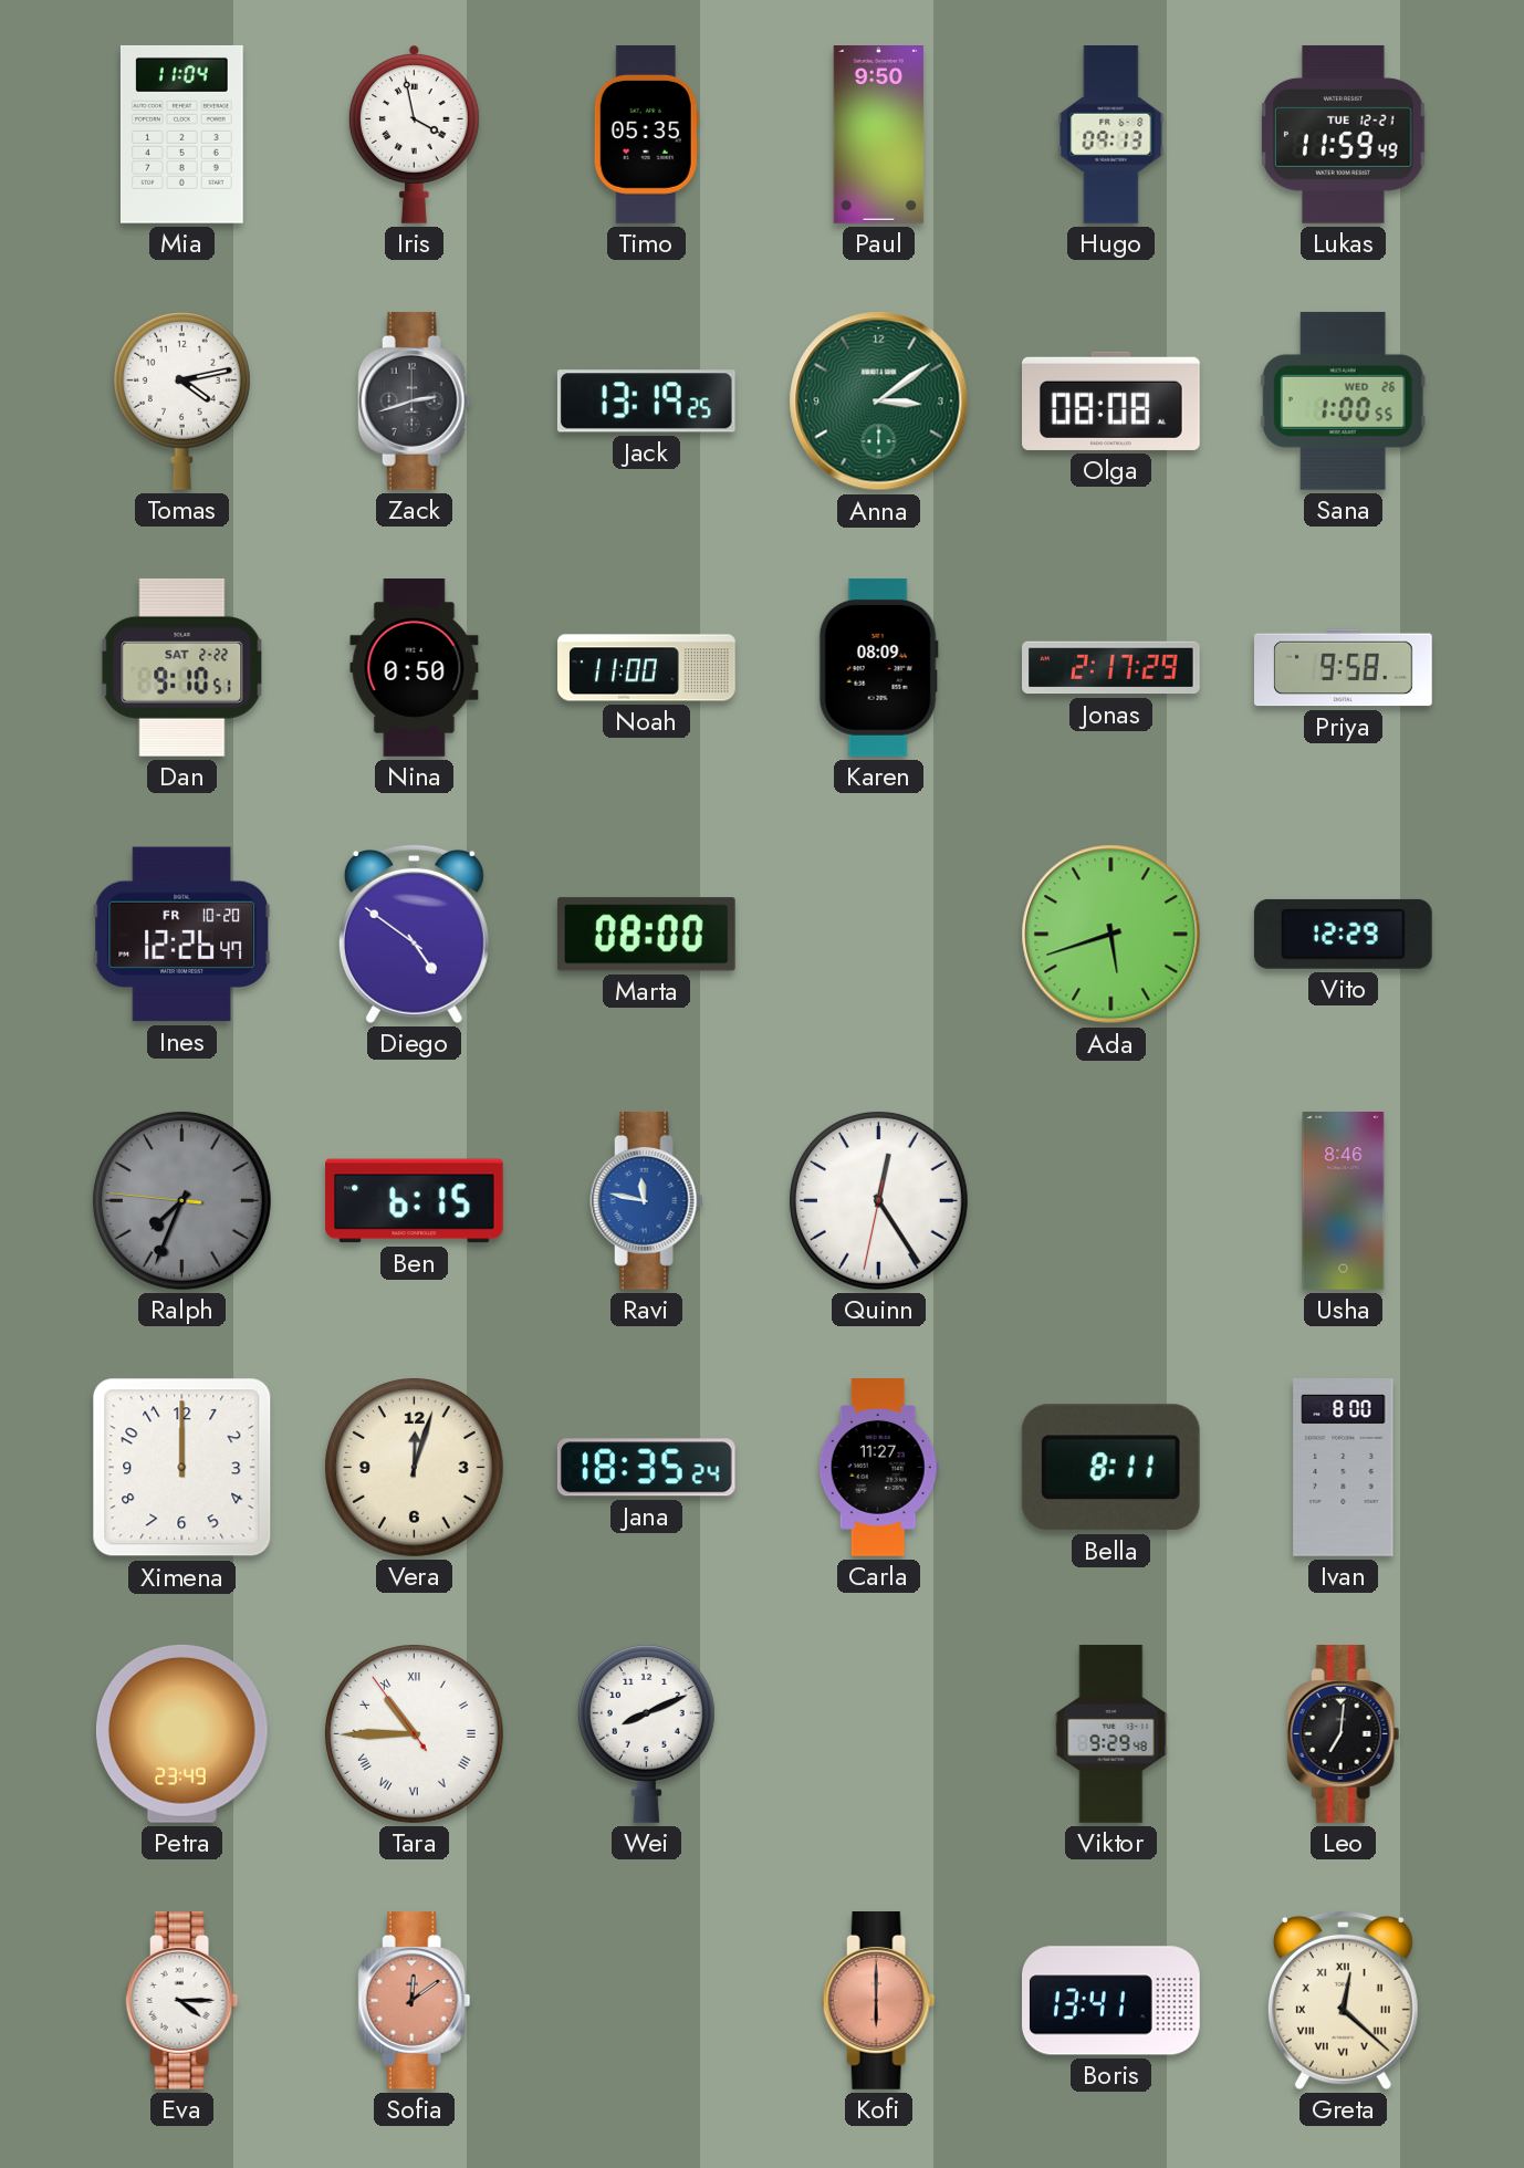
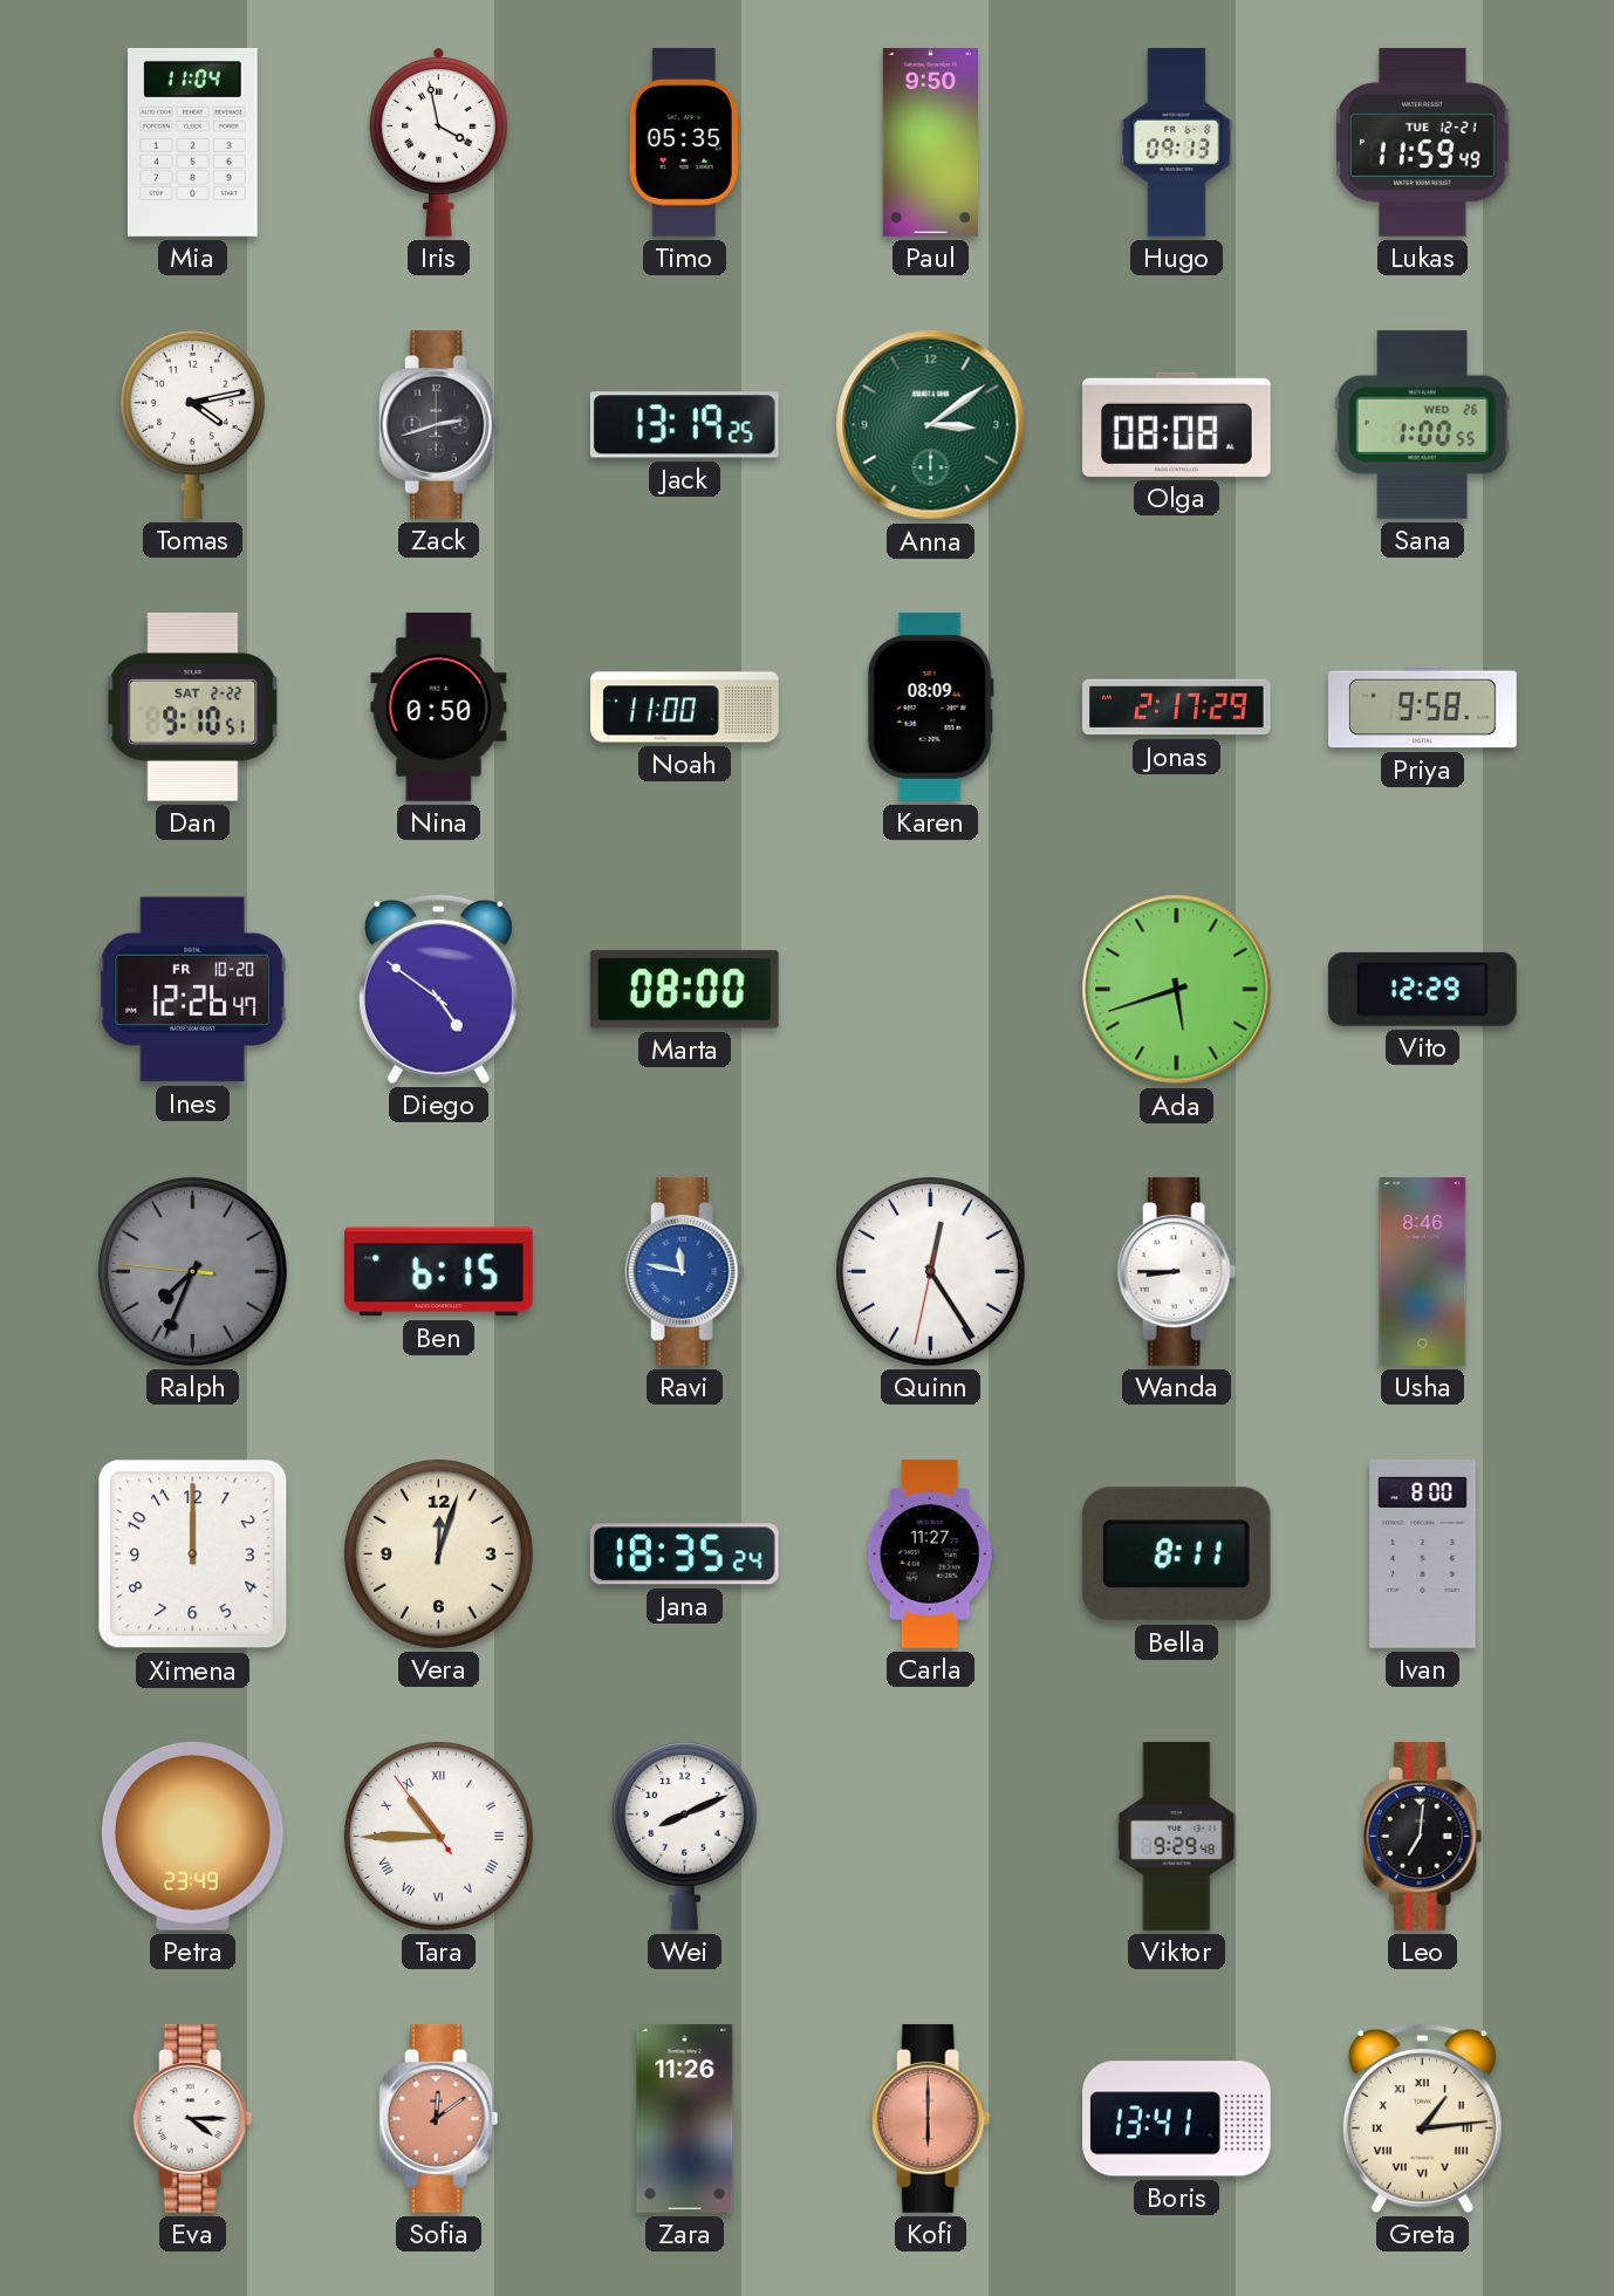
Wanda: none -> 8:45
Zara: none -> 11:26
Greta: 12:22 -> 1:14
